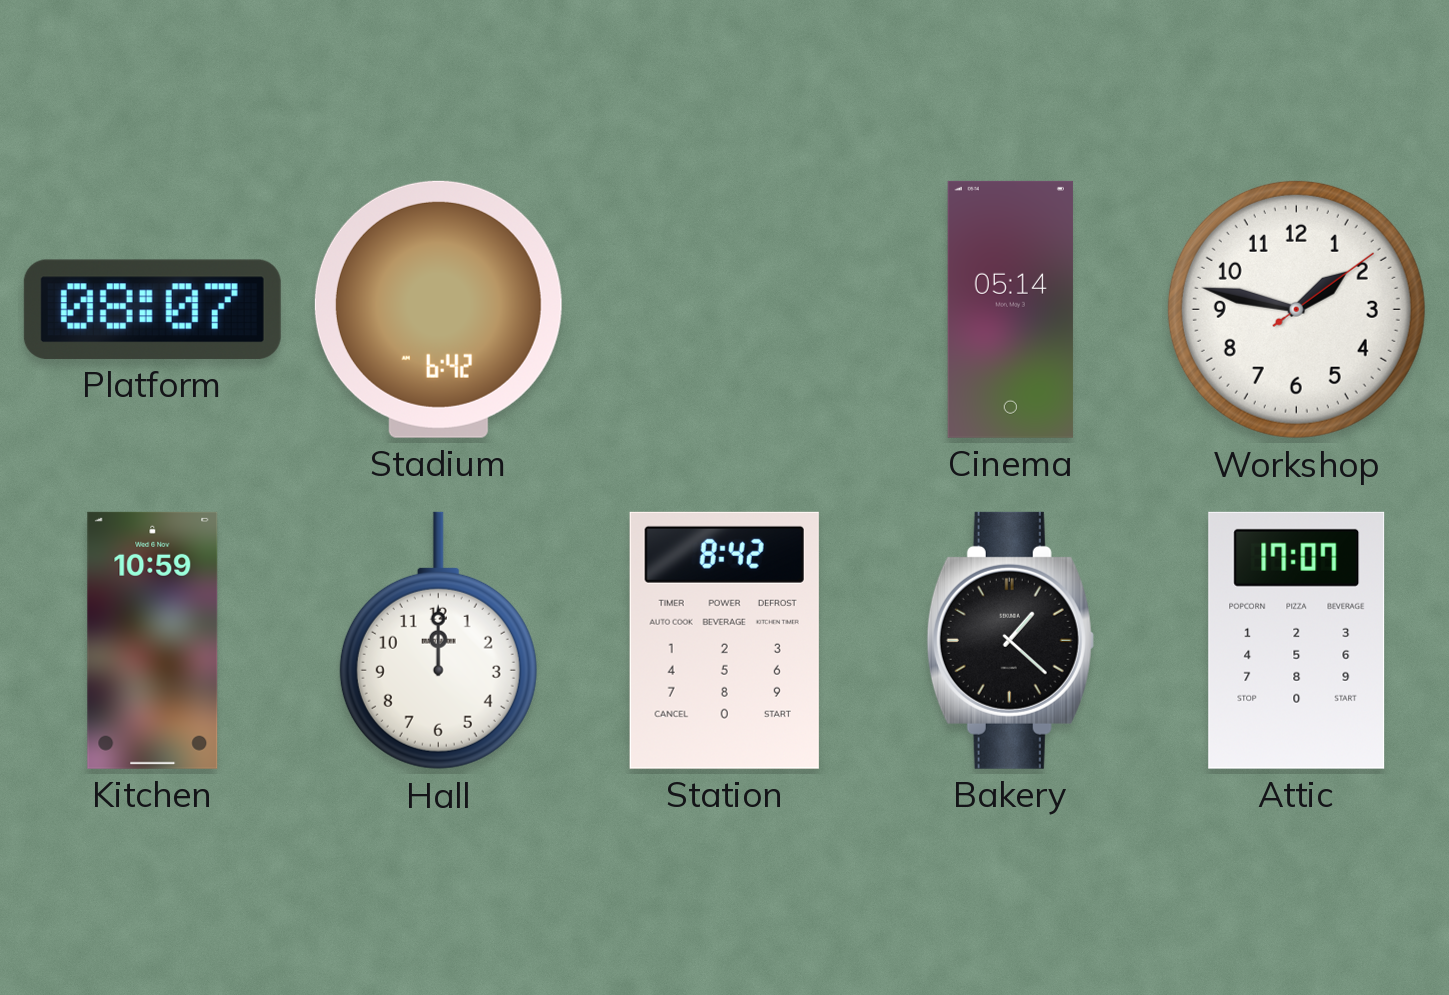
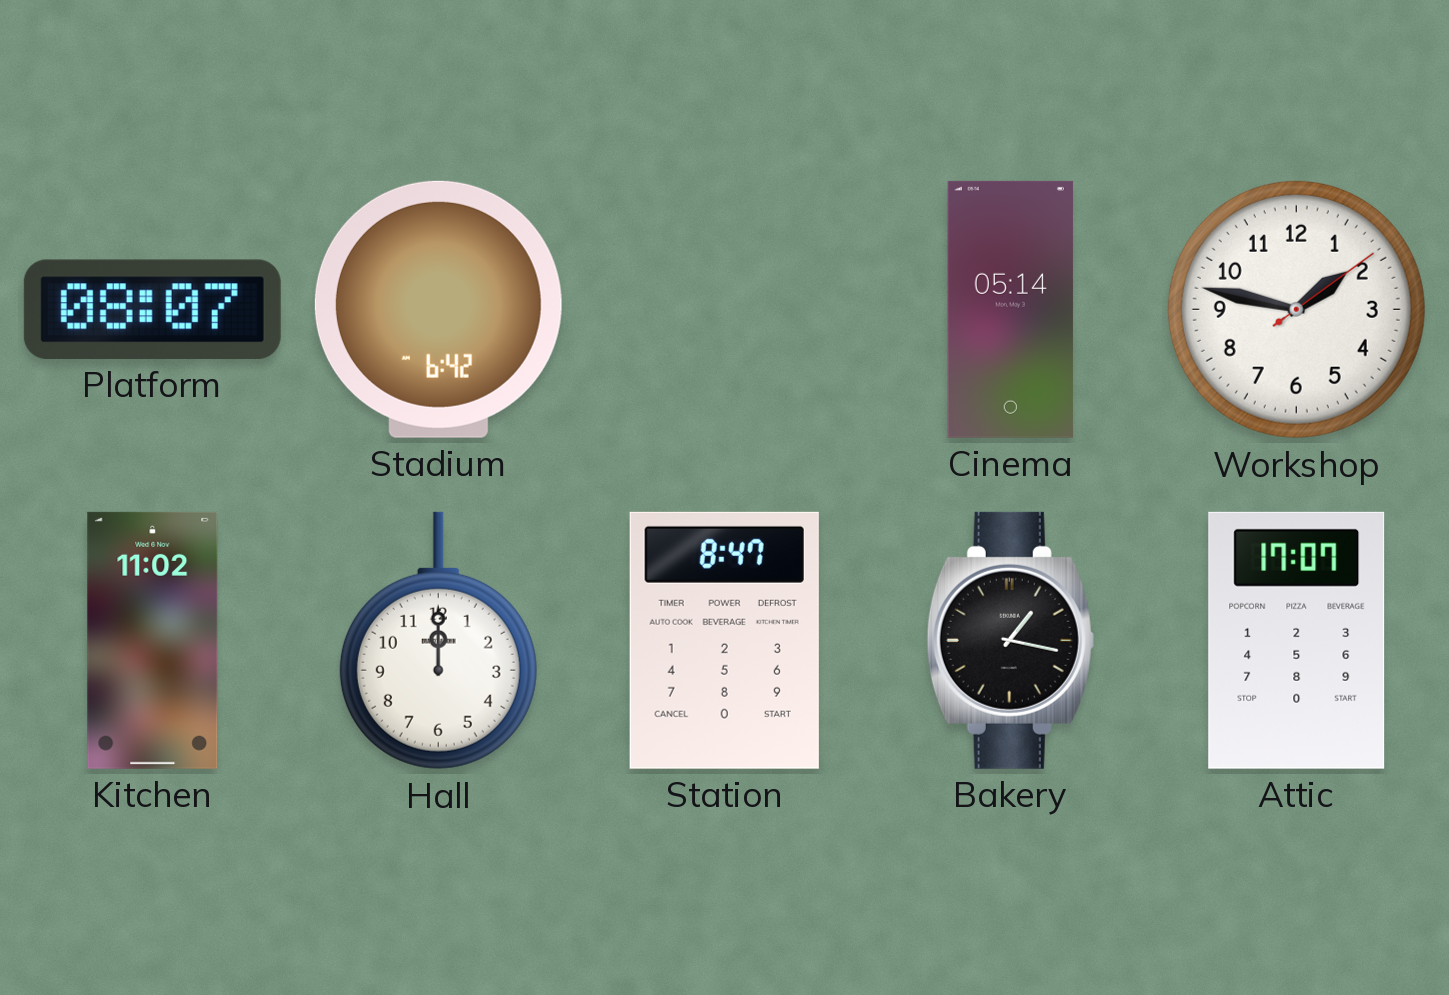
Kitchen: 10:59 -> 11:02
Station: 8:42 -> 8:47
Bakery: 1:22 -> 1:17
